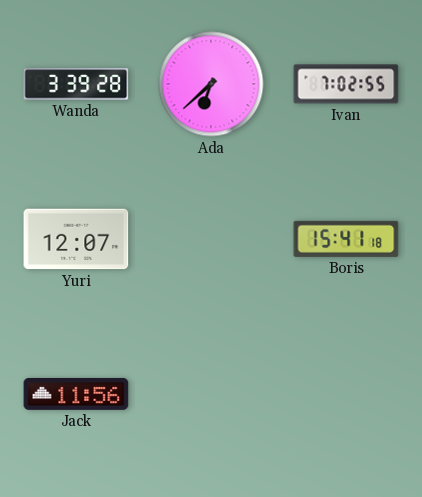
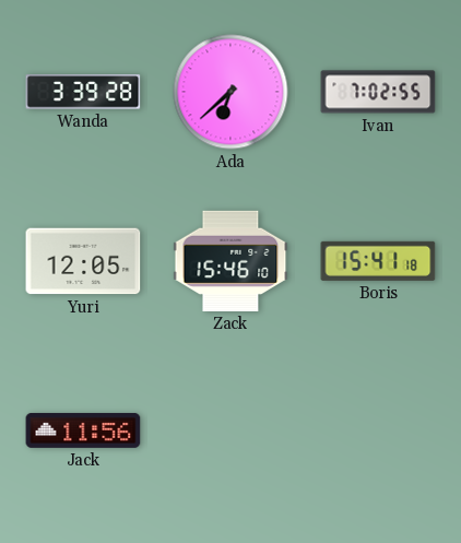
Yuri: 12:07 -> 12:05
Zack: none -> 15:46
